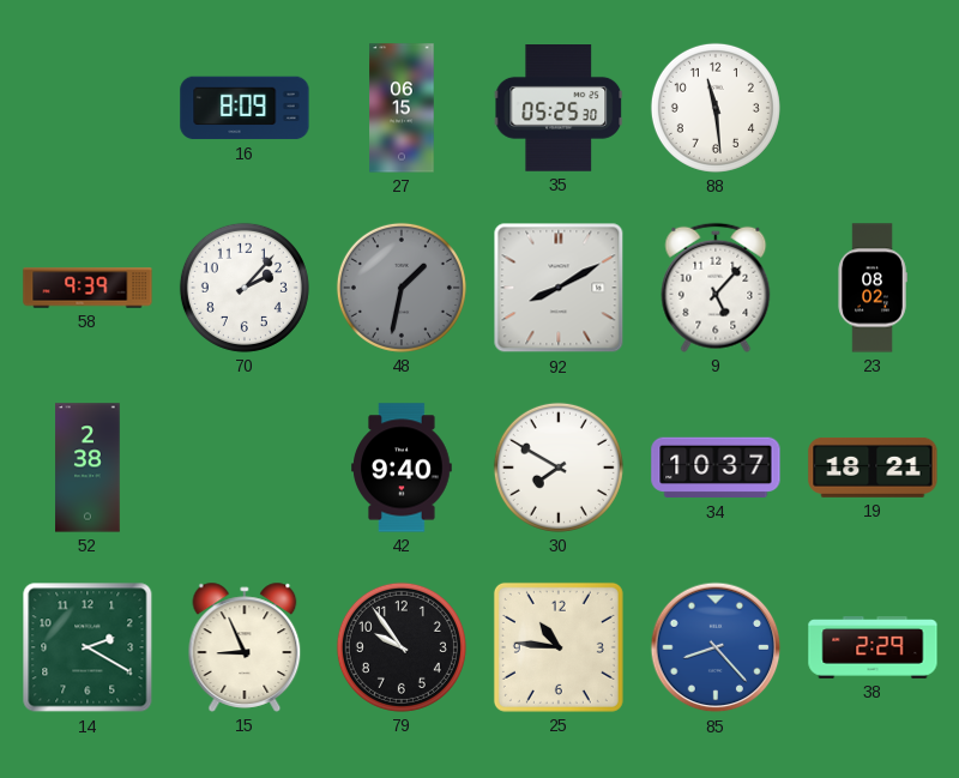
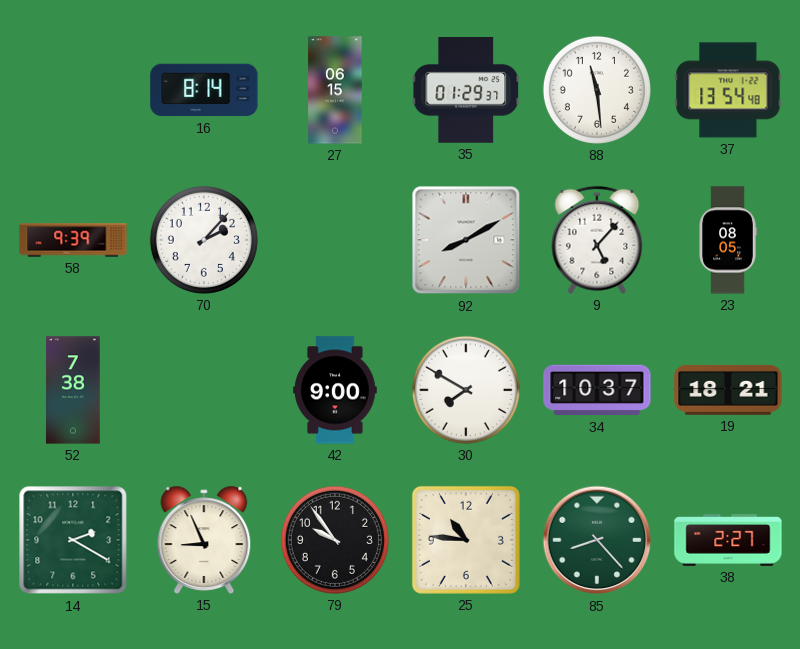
16: 8:09 -> 8:14
35: 05:25 -> 01:29
37: none -> 13:54
48: 1:32 -> none
23: 08:02 -> 08:05
52: 2:38 -> 7:38
42: 9:40 -> 9:00
85 dial: blue -> green
38: 2:29 -> 2:27
